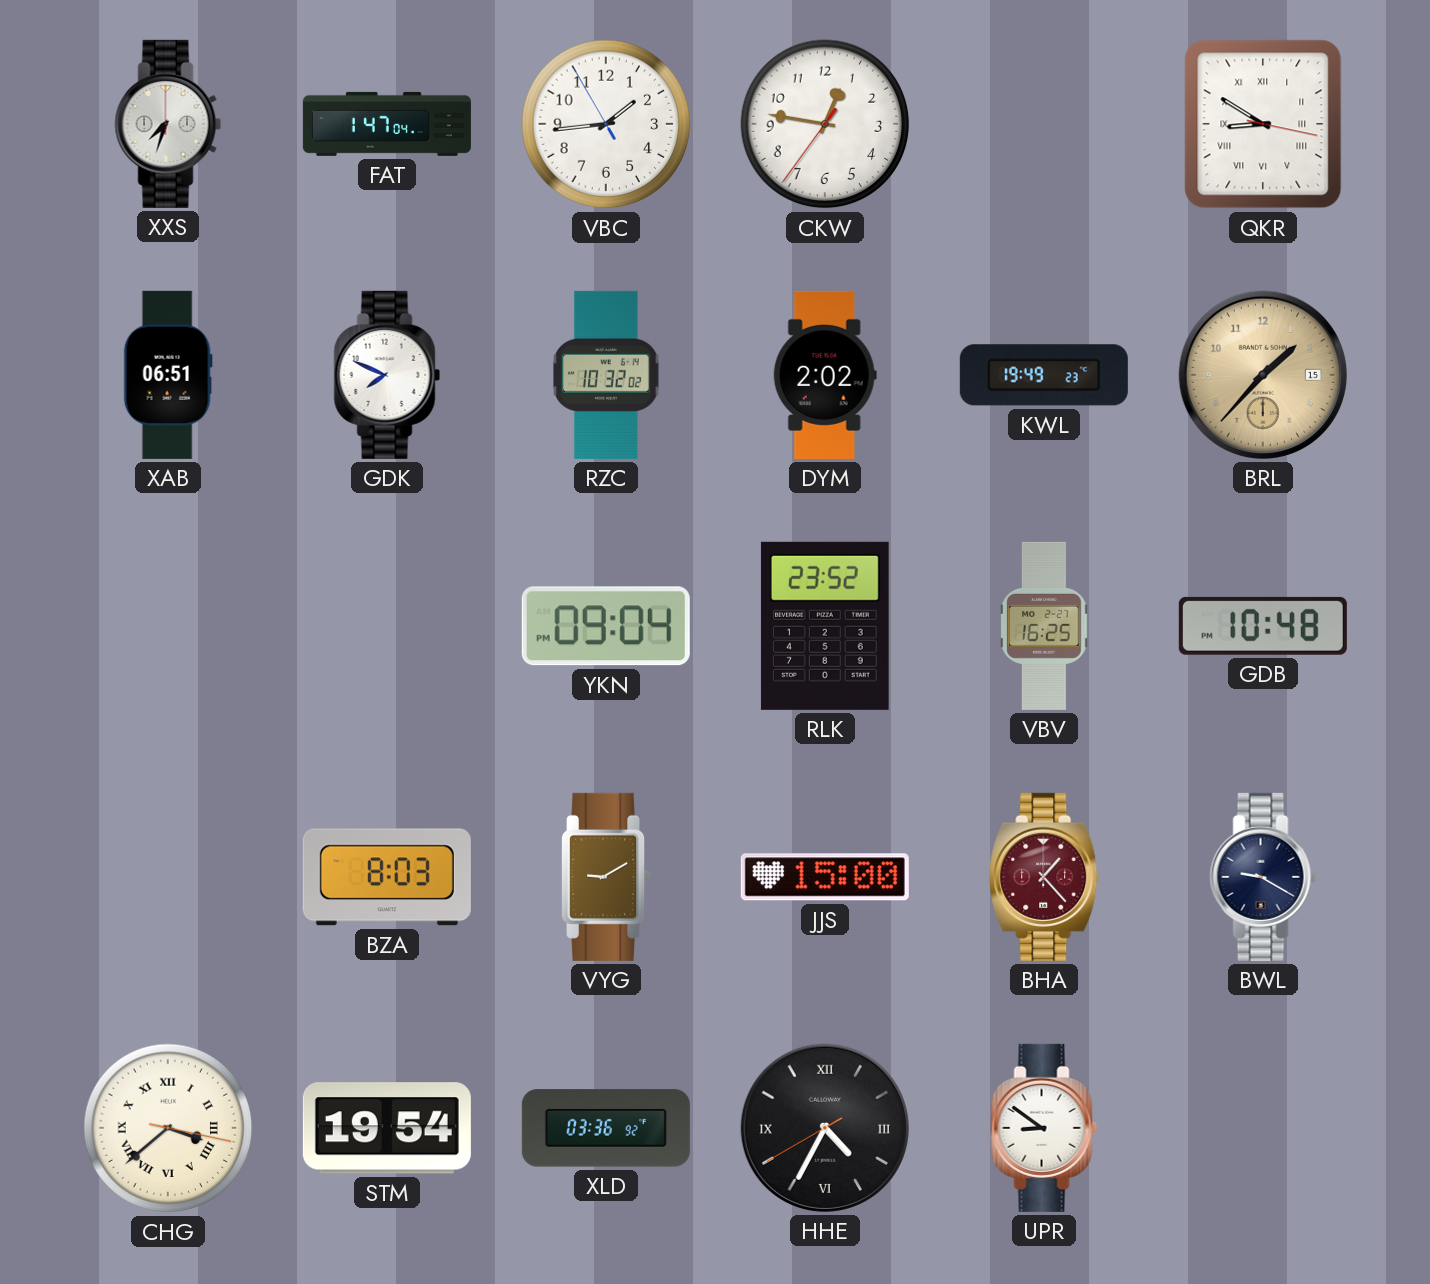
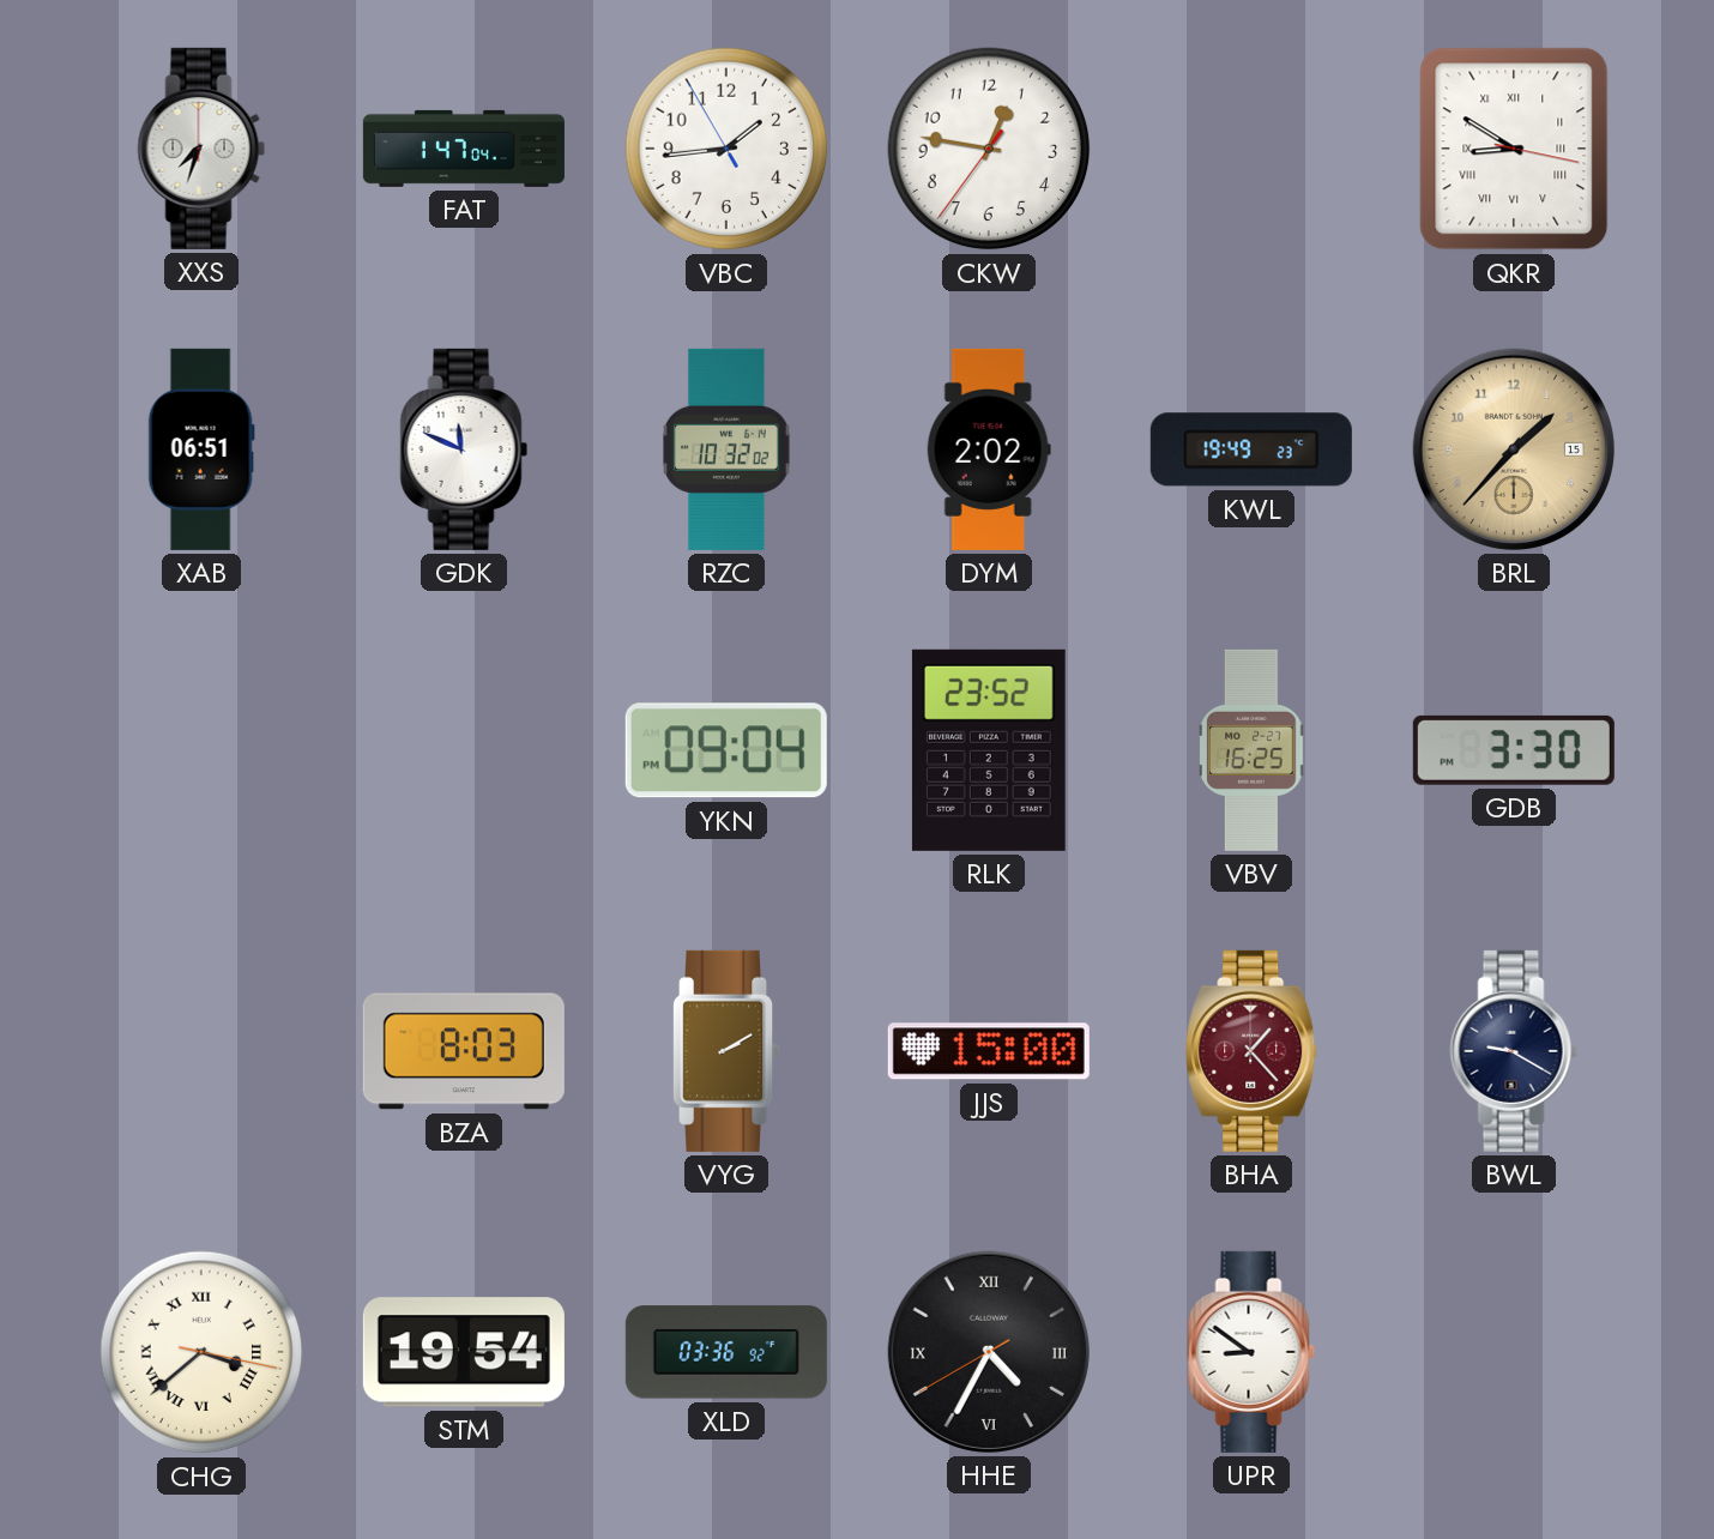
GDK: 7:49 -> 11:49
GDB: 10:48 -> 3:30
VYG: 9:10 -> 2:10
